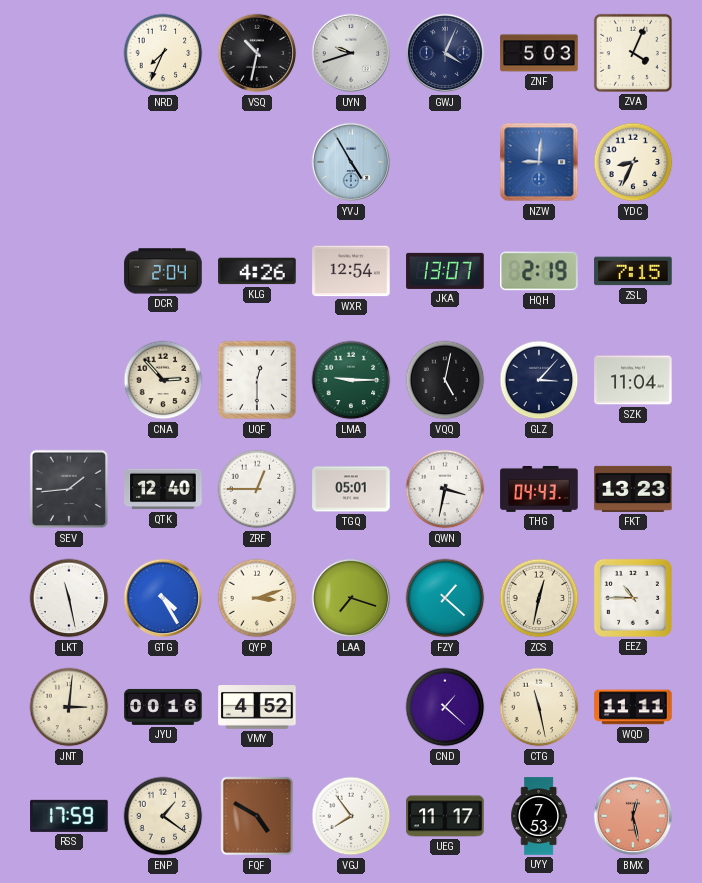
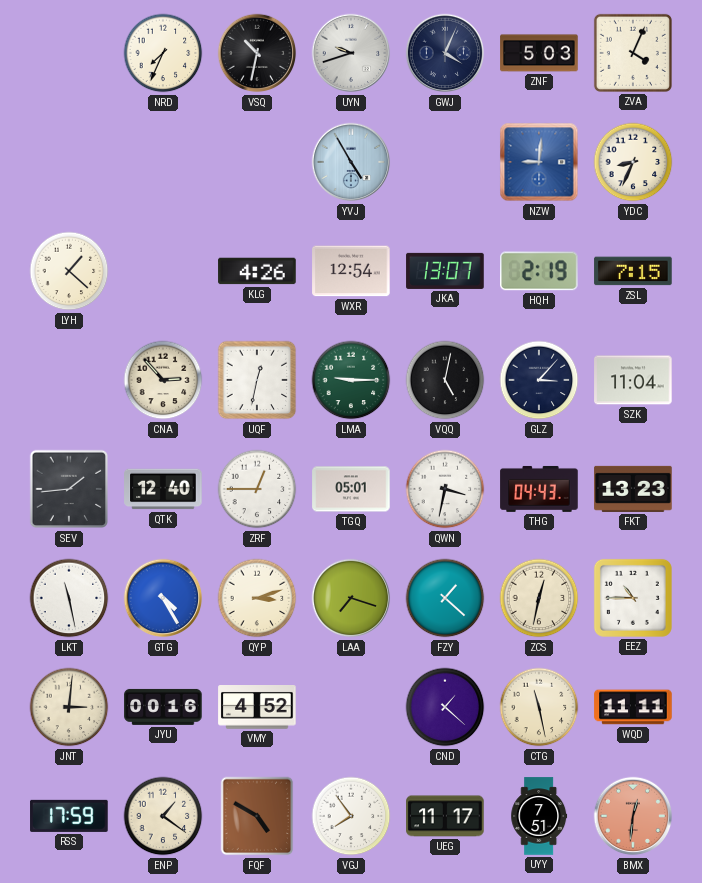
LYH: none -> 1:22
DCR: 2:04 -> none
UQF: 12:30 -> 12:32
UYY: 7:53 -> 7:51
BMX: 12:28 -> 12:31
